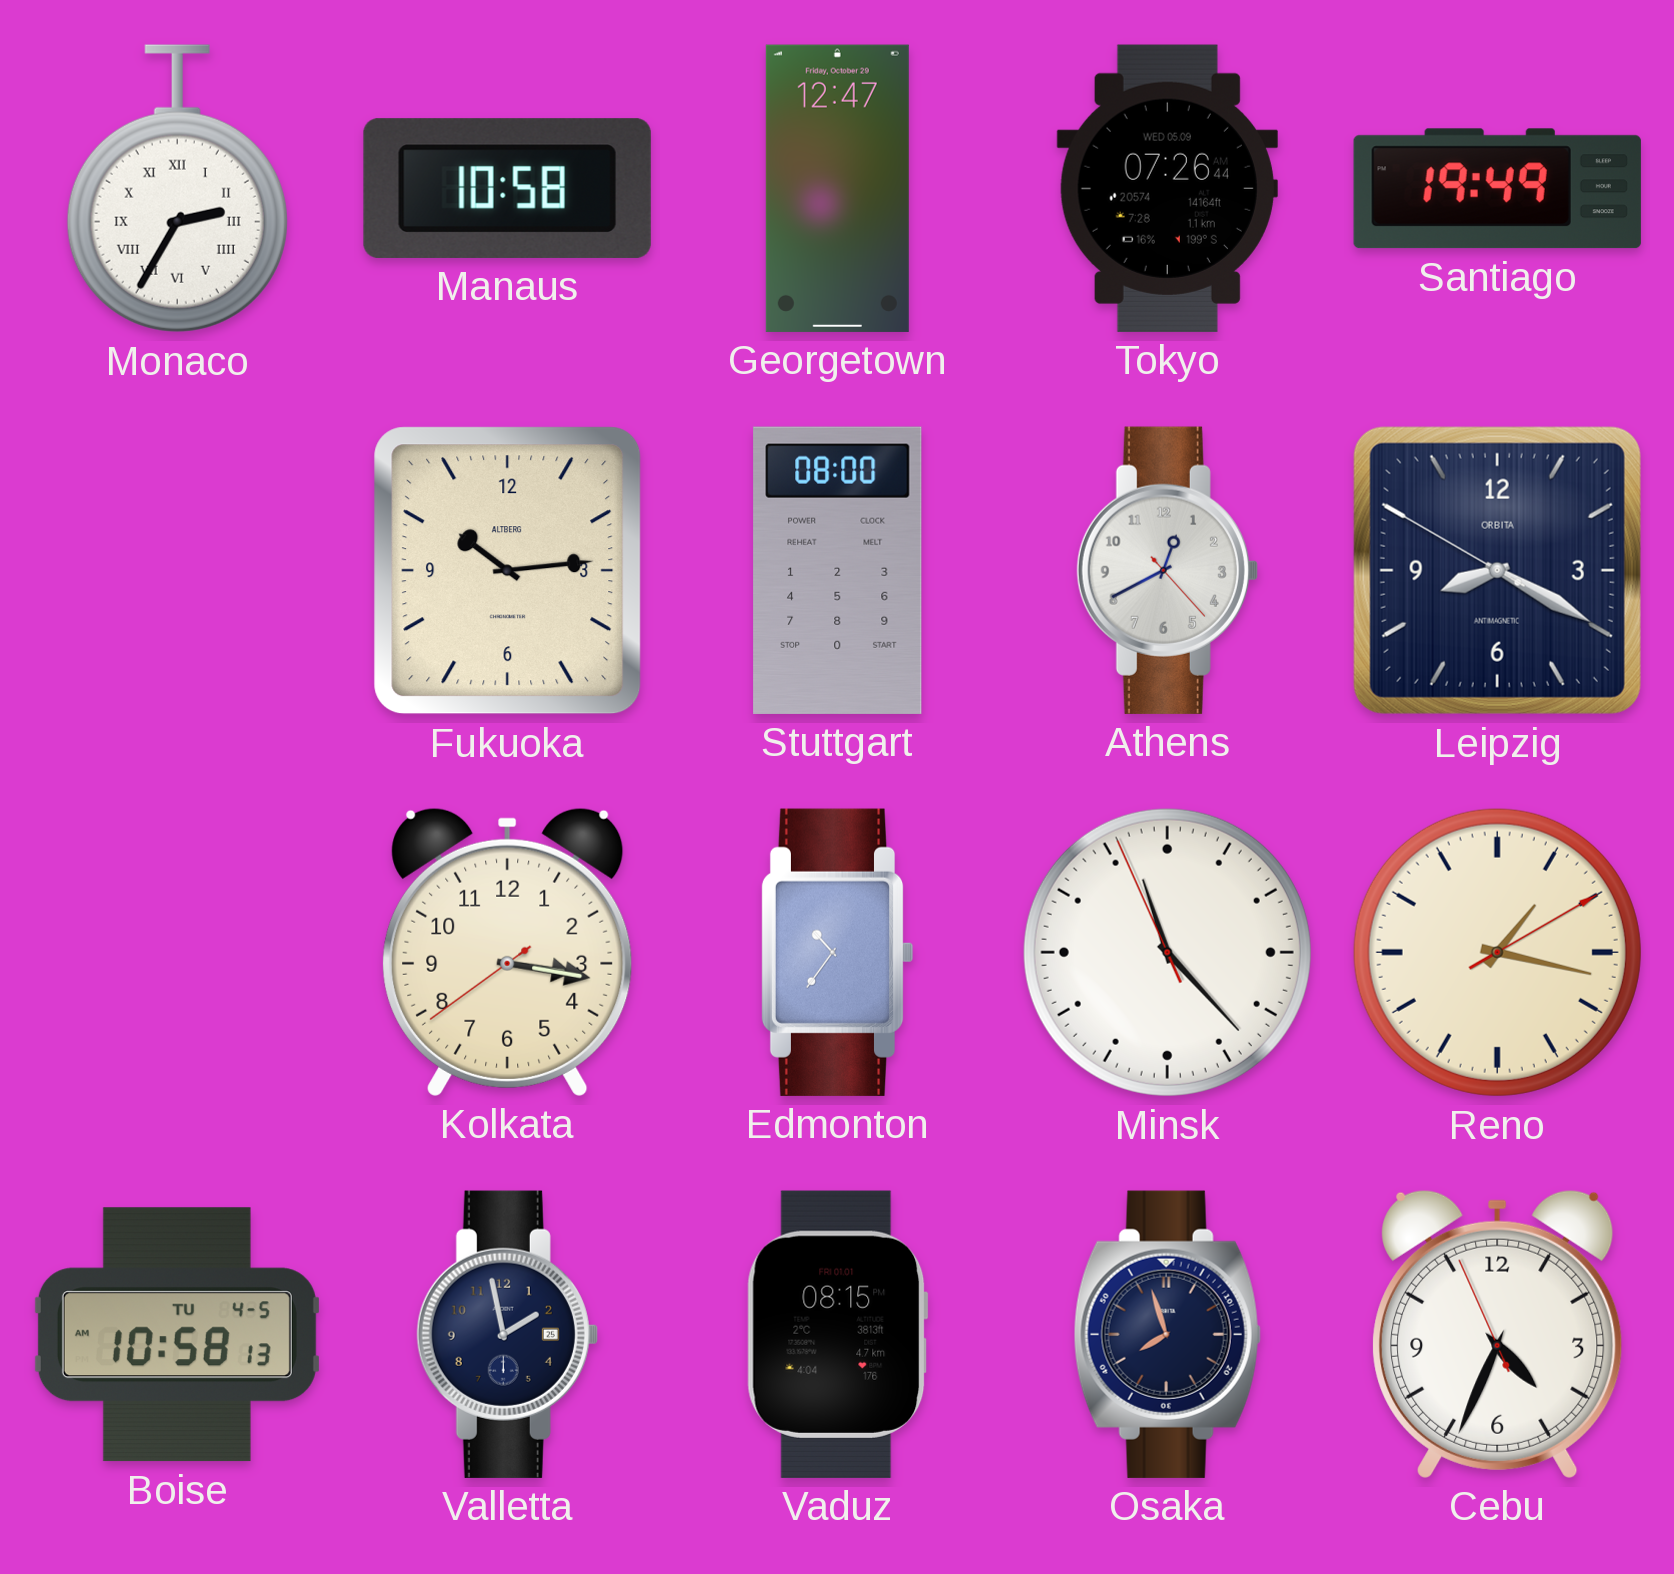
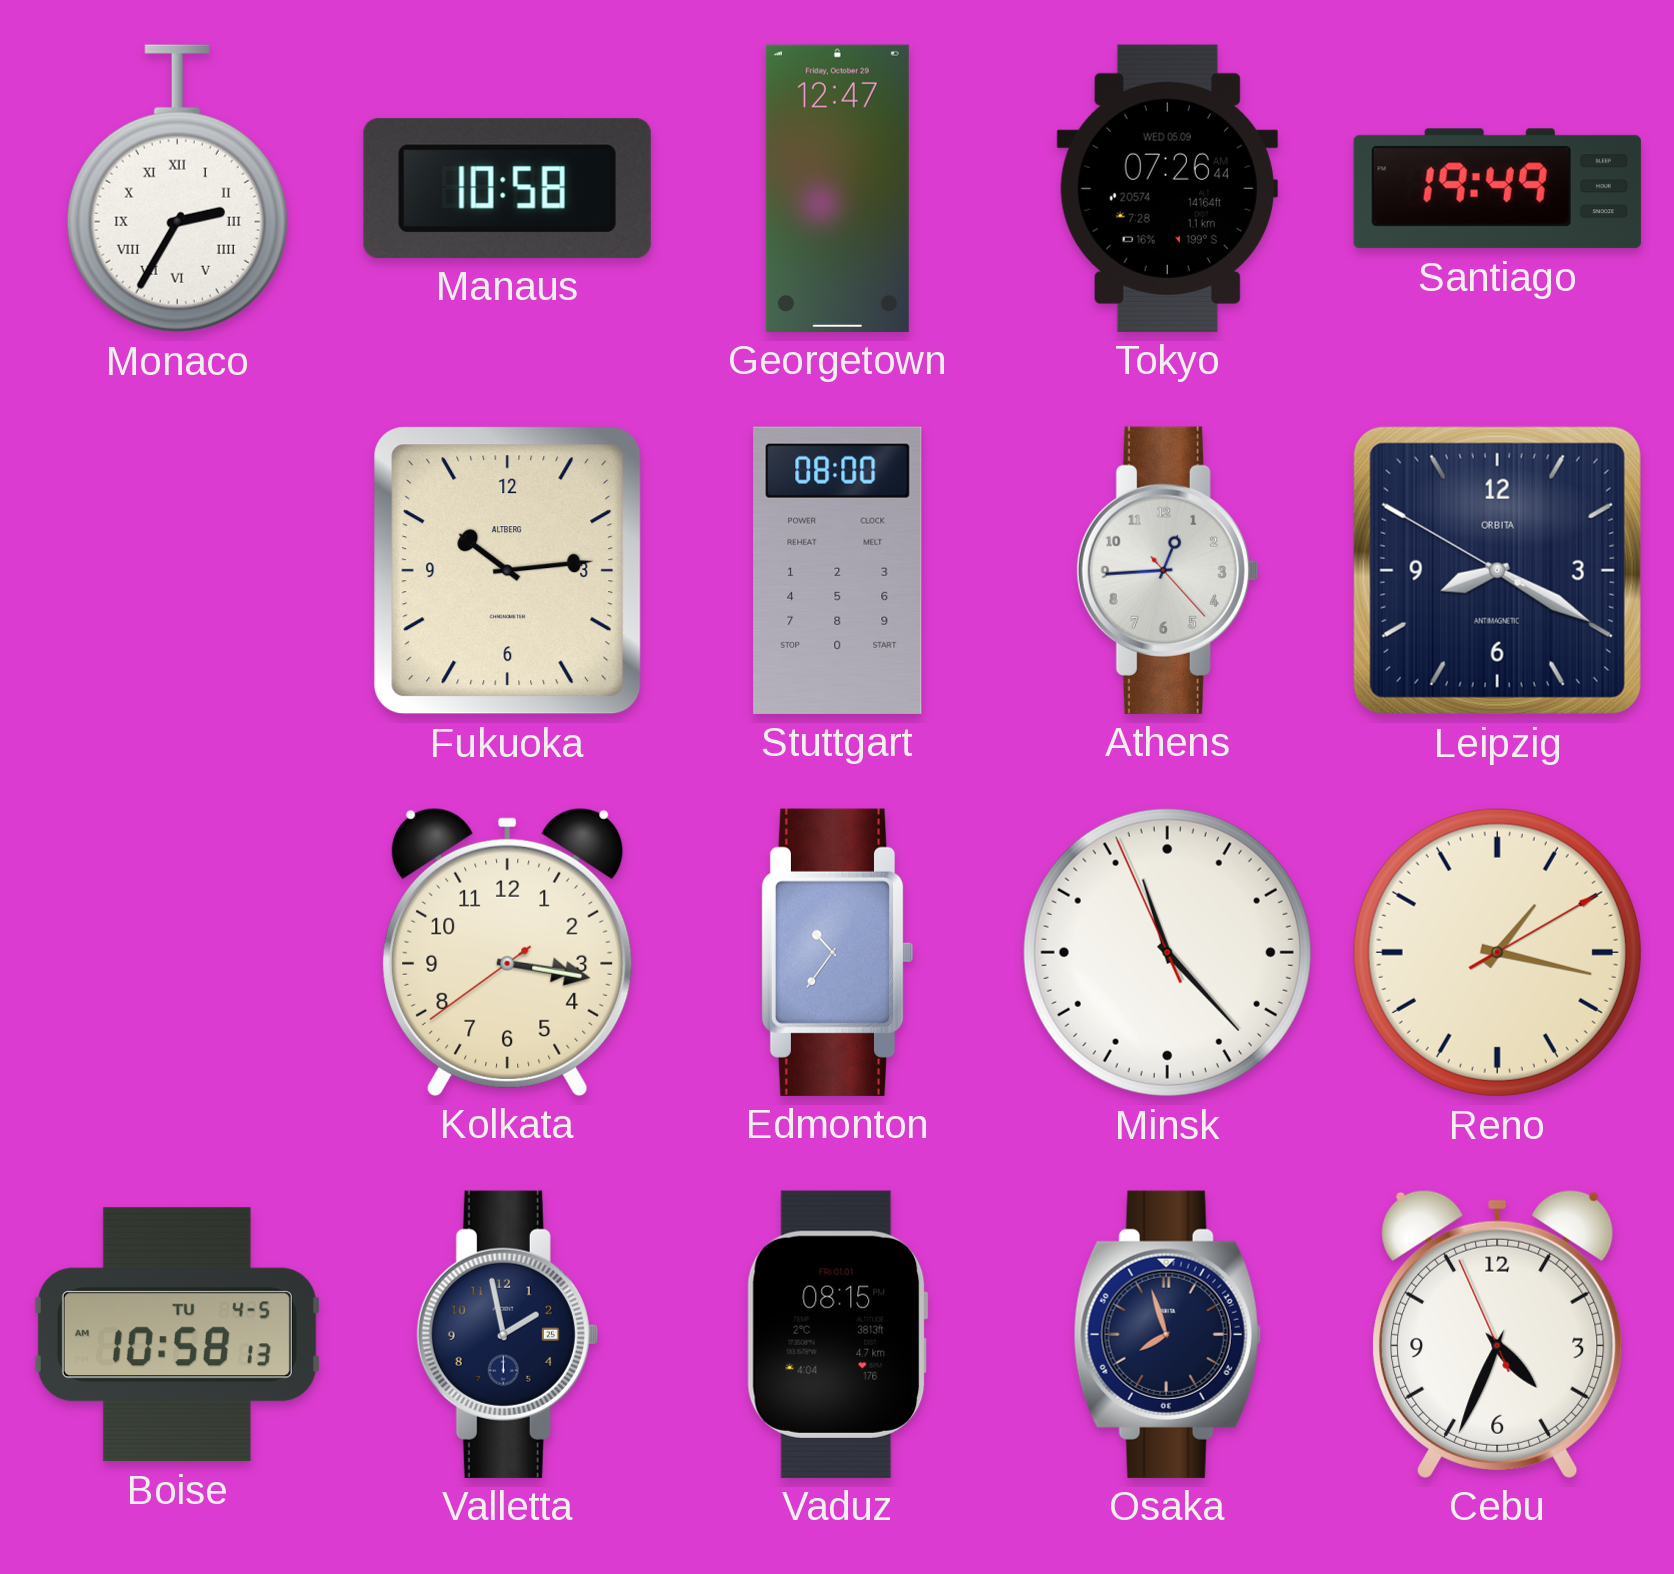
Athens: 12:40 -> 12:44
